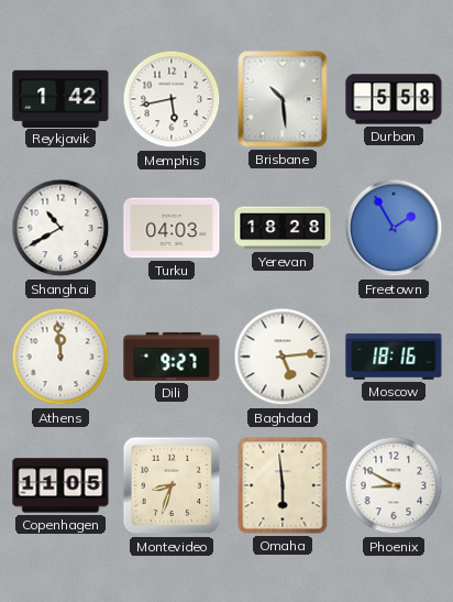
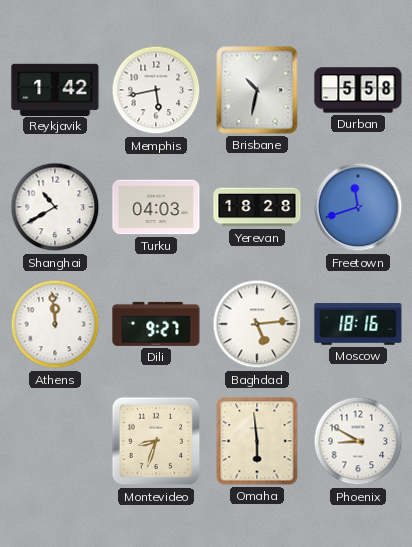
Brisbane: 10:29 -> 10:32
Freetown: 1:55 -> 11:42
Copenhagen: 11:05 -> none
